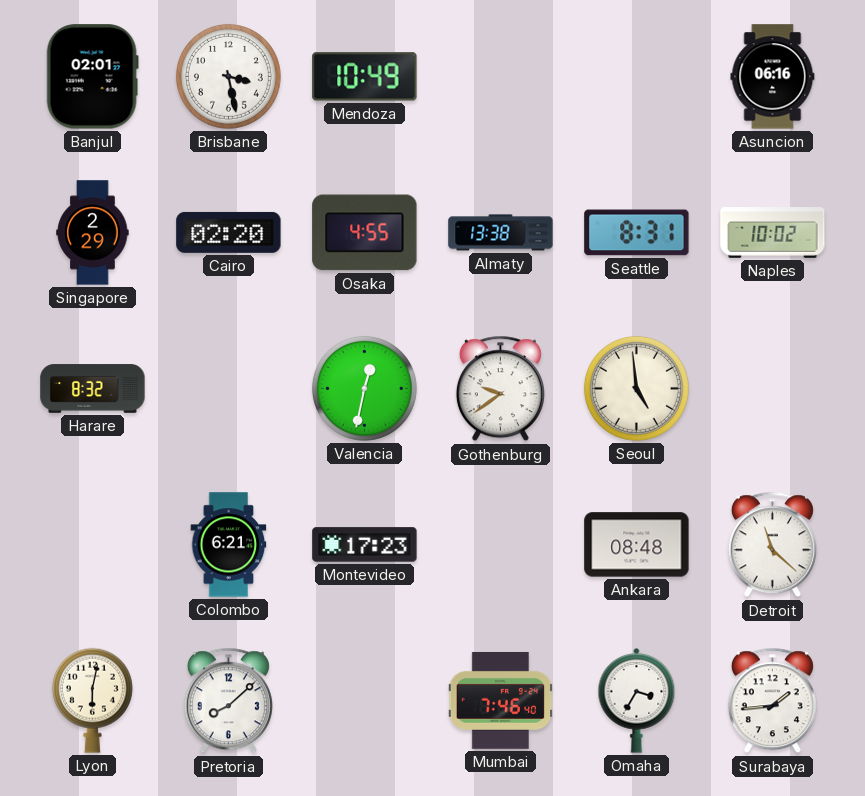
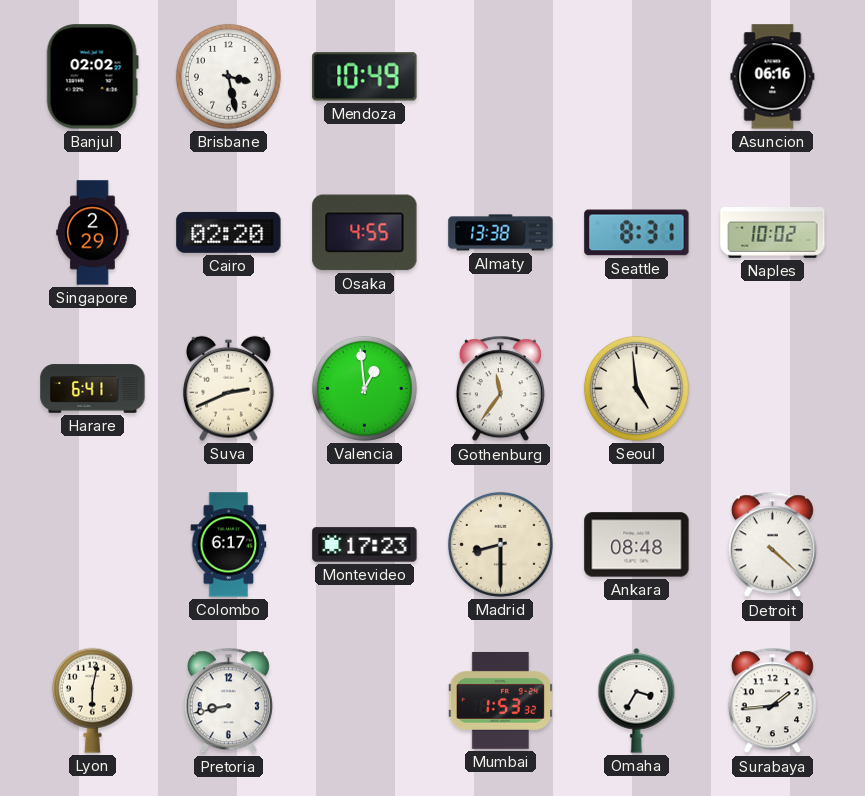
Banjul: 02:01 -> 02:02
Harare: 8:32 -> 6:41
Suva: none -> 2:41
Valencia: 12:32 -> 12:59
Gothenburg: 9:39 -> 11:36
Colombo: 6:21 -> 6:17
Madrid: none -> 8:30
Detroit: 11:22 -> 4:22
Pretoria: 8:08 -> 8:43
Mumbai: 7:46 -> 1:53
